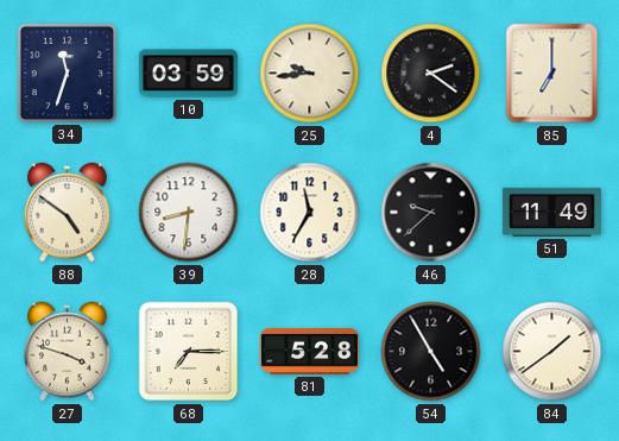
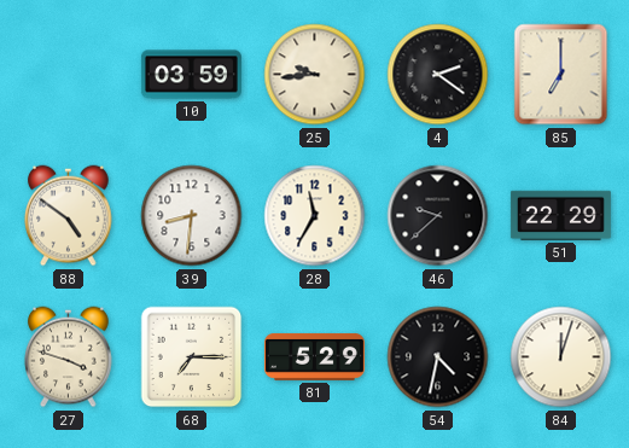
34: 11:33 -> none
51: 11:49 -> 22:29
81: 5:28 -> 5:29
54: 4:55 -> 4:32
84: 1:39 -> 12:03
